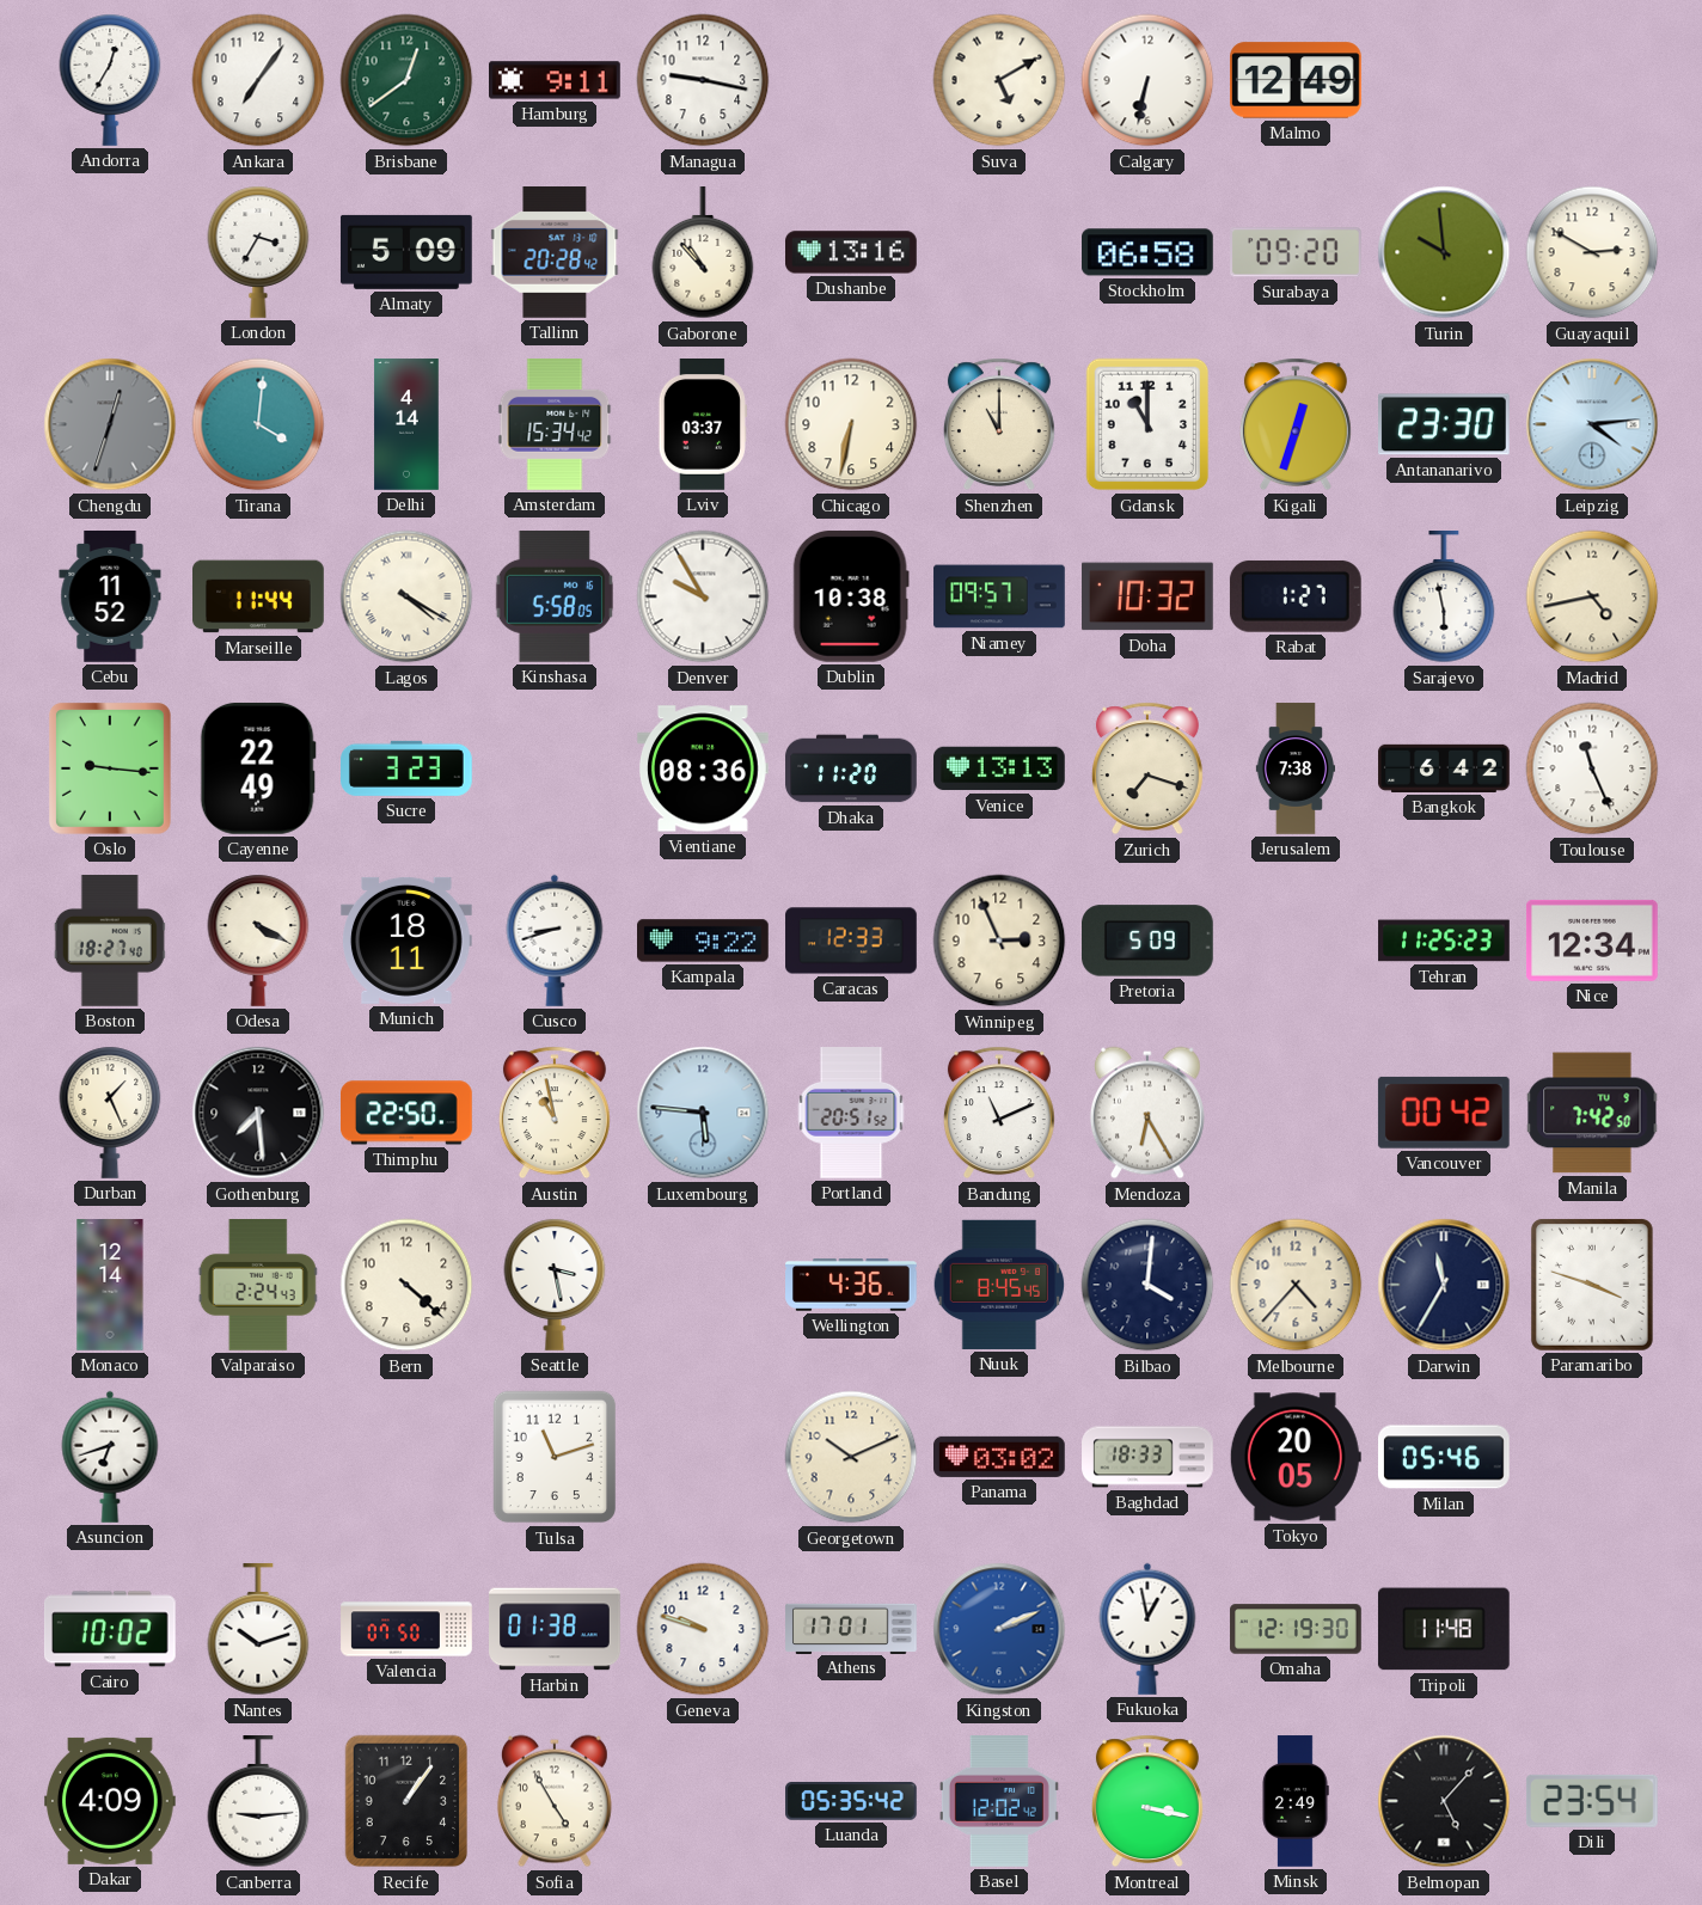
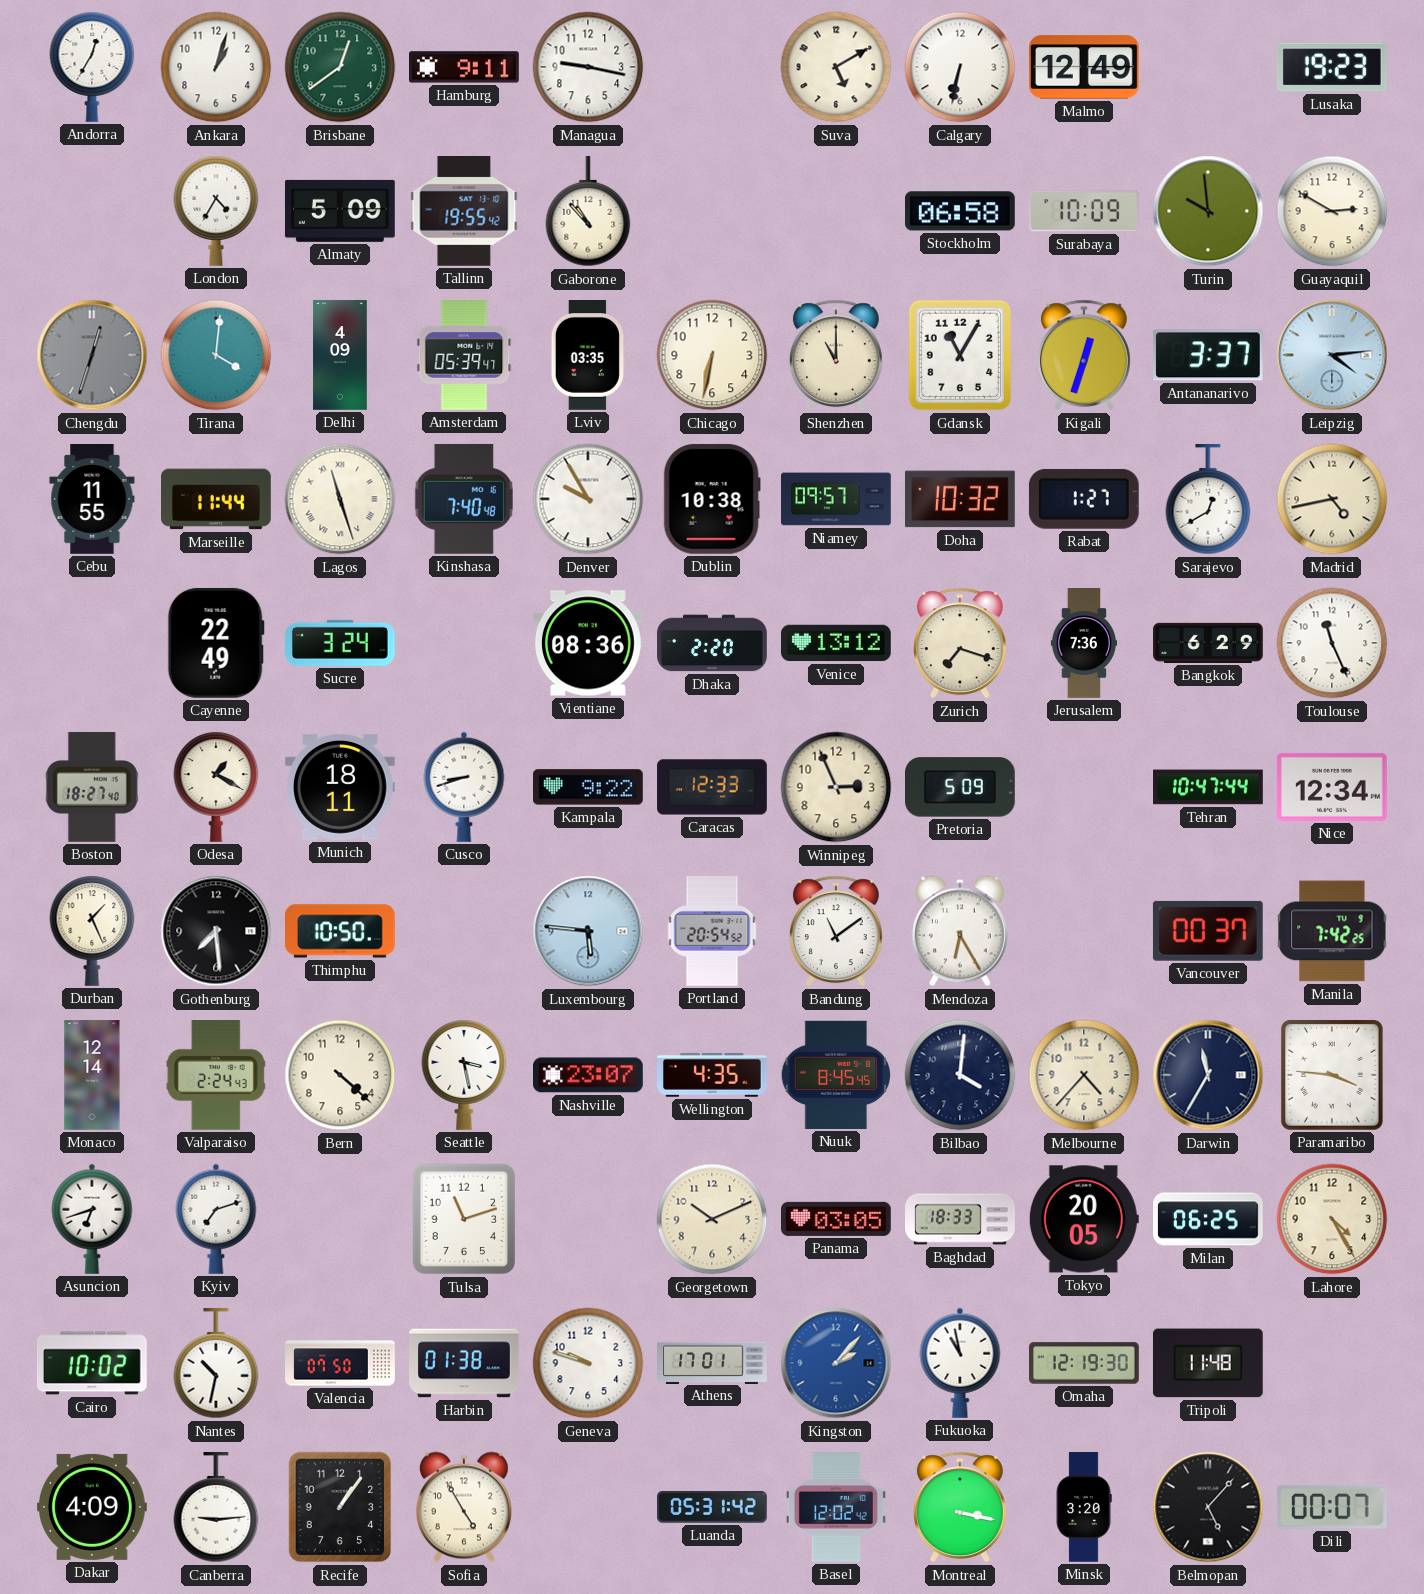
Ankara: 7:06 -> 1:03
Lusaka: none -> 19:23
London: 3:35 -> 4:35
Tallinn: 20:28 -> 19:55
Dushanbe: 13:16 -> none
Surabaya: 09:20 -> 10:09
Delhi: 4:14 -> 4:09
Amsterdam: 15:34 -> 05:39
Lviv: 03:37 -> 03:35
Gdansk: 11:00 -> 11:05
Antananarivo: 23:30 -> 3:37
Cebu: 11:52 -> 11:55
Lagos: 4:20 -> 11:27
Kinshasa: 5:58 -> 7:40
Sarajevo: 5:58 -> 12:40
Oslo: 9:16 -> none
Sucre: 3:23 -> 3:24
Dhaka: 11:20 -> 2:20
Venice: 13:13 -> 13:12
Jerusalem: 7:38 -> 7:36
Bangkok: 6:42 -> 6:29
Odesa: 4:20 -> 1:20
Tehran: 11:25 -> 10:47
Thimphu: 22:50 -> 10:50
Austin: 10:58 -> none
Portland: 20:51 -> 20:54
Bandung: 11:11 -> 11:09
Vancouver: 00:42 -> 00:37
Manila: 7:42:50 -> 7:42:25
Nashville: none -> 23:07
Wellington: 4:36 -> 4:35
Paramaribo: 3:48 -> 3:46
Kyiv: none -> 7:12
Panama: 03:02 -> 03:05
Milan: 05:46 -> 06:25
Lahore: none -> 4:25
Nantes: 10:12 -> 10:32
Kingston: 2:11 -> 2:07
Fukuoka: 12:58 -> 10:58
Luanda: 05:35 -> 05:31
Minsk: 2:49 -> 3:20
Dili: 23:54 -> 00:07
